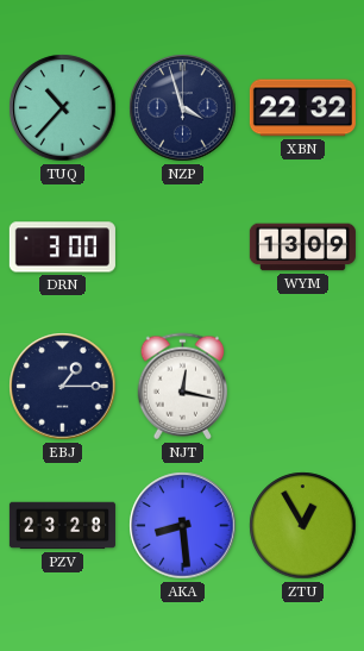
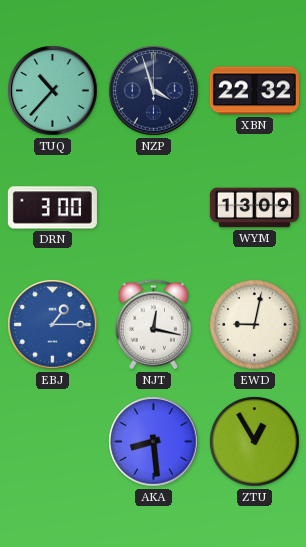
EBJ dial: navy -> blue
EWD: none -> 9:02
PZV: 23:28 -> none
